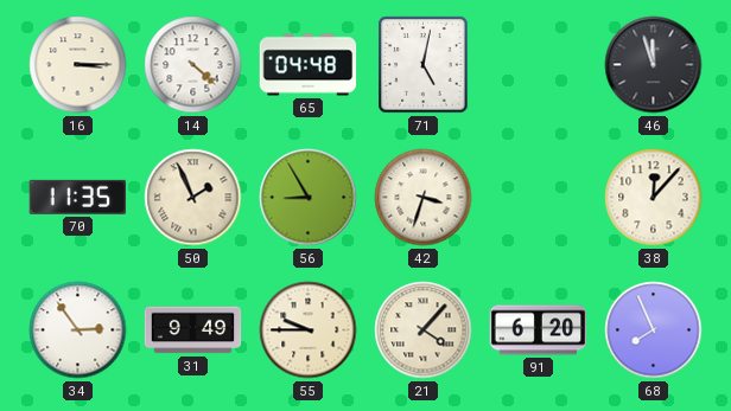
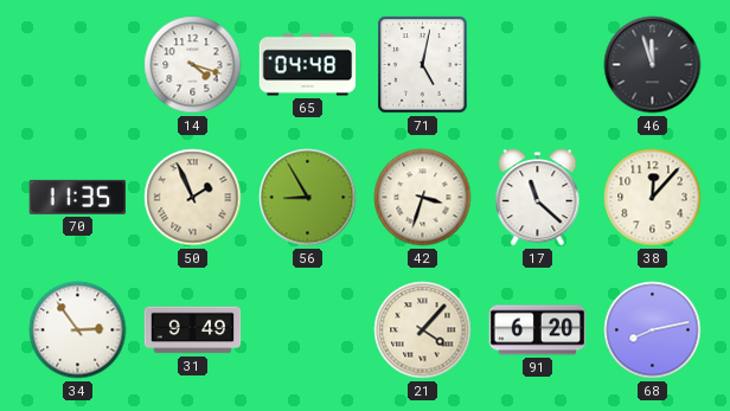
16: 3:15 -> none
14: 4:22 -> 4:18
17: none -> 11:22
55: 9:45 -> none
68: 7:56 -> 8:13
